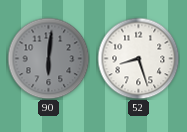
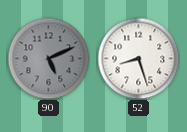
90: 6:01 -> 5:11
